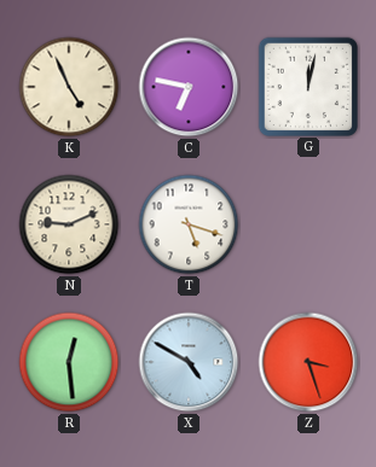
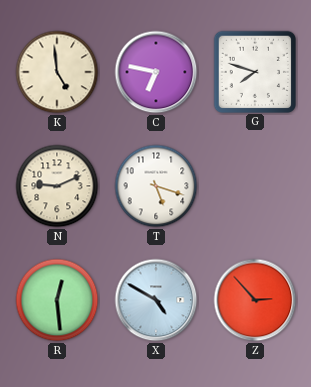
K: 4:56 -> 4:59
G: 12:02 -> 7:48
Z: 3:27 -> 2:53
